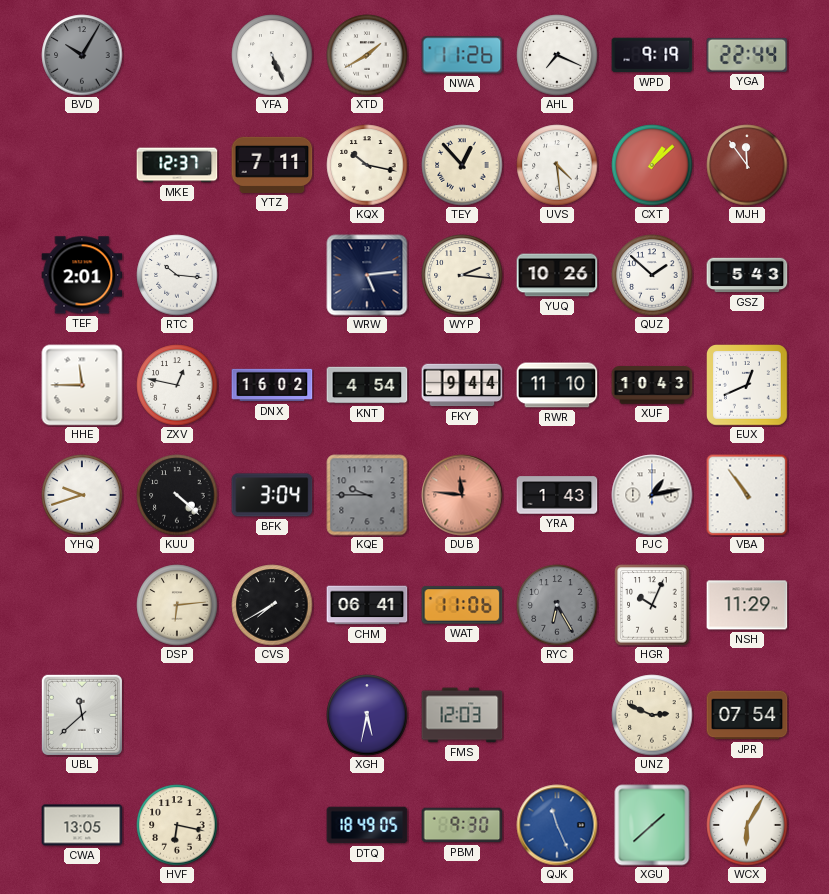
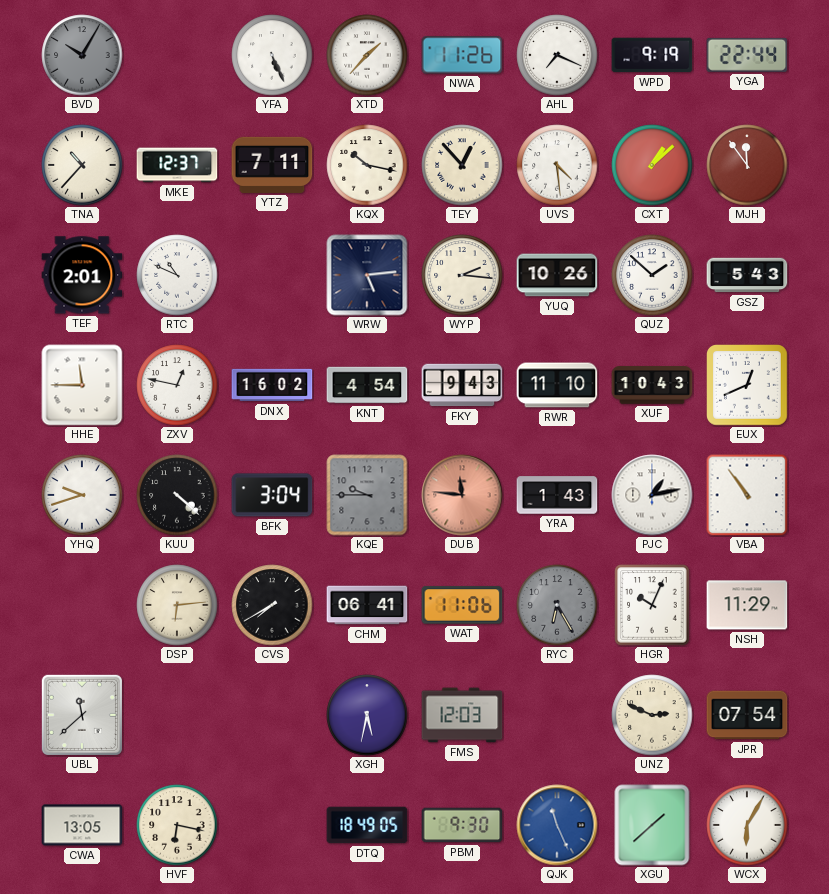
XTD: 1:40 -> 1:37
TNA: none -> 10:37
RTC: 10:16 -> 10:49
FKY: 9:44 -> 9:43
